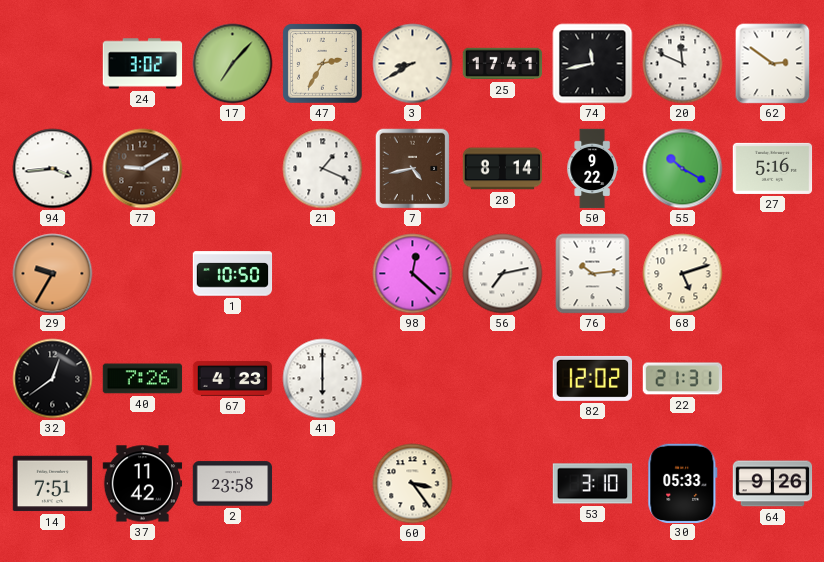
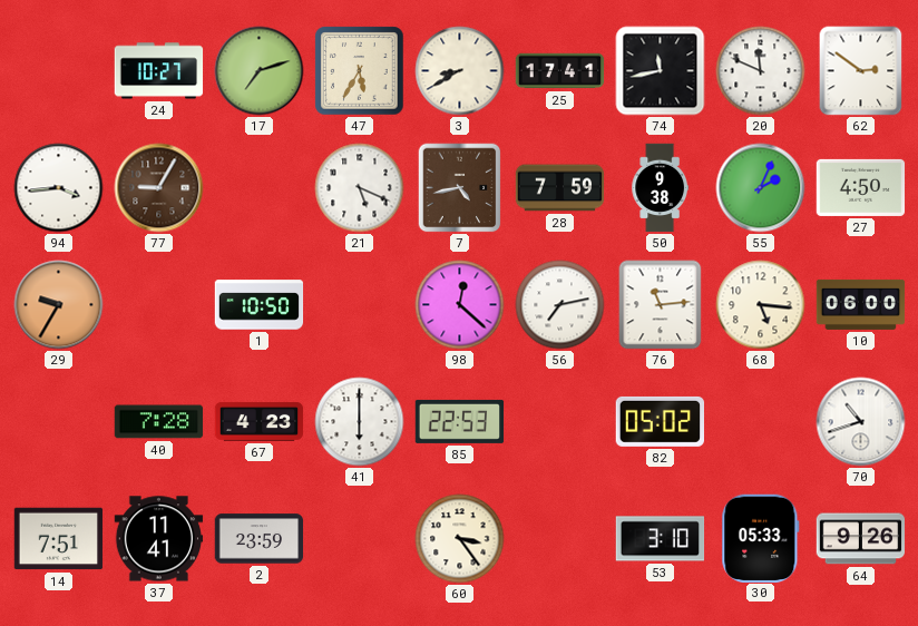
24: 3:02 -> 10:27
17: 7:07 -> 7:12
47: 2:35 -> 5:35
77: 9:10 -> 9:05
21: 1:19 -> 5:19
28: 8:14 -> 7:59
50: 9:22 -> 9:38
55: 10:20 -> 2:04
27: 5:16 -> 4:50
76: 10:14 -> 11:14
68: 5:12 -> 5:16
10: none -> 06:00
32: 12:39 -> none
40: 7:26 -> 7:28
85: none -> 22:53
82: 12:02 -> 05:02
22: 21:31 -> none
70: none -> 10:42
37: 11:42 -> 11:41
2: 23:58 -> 23:59
